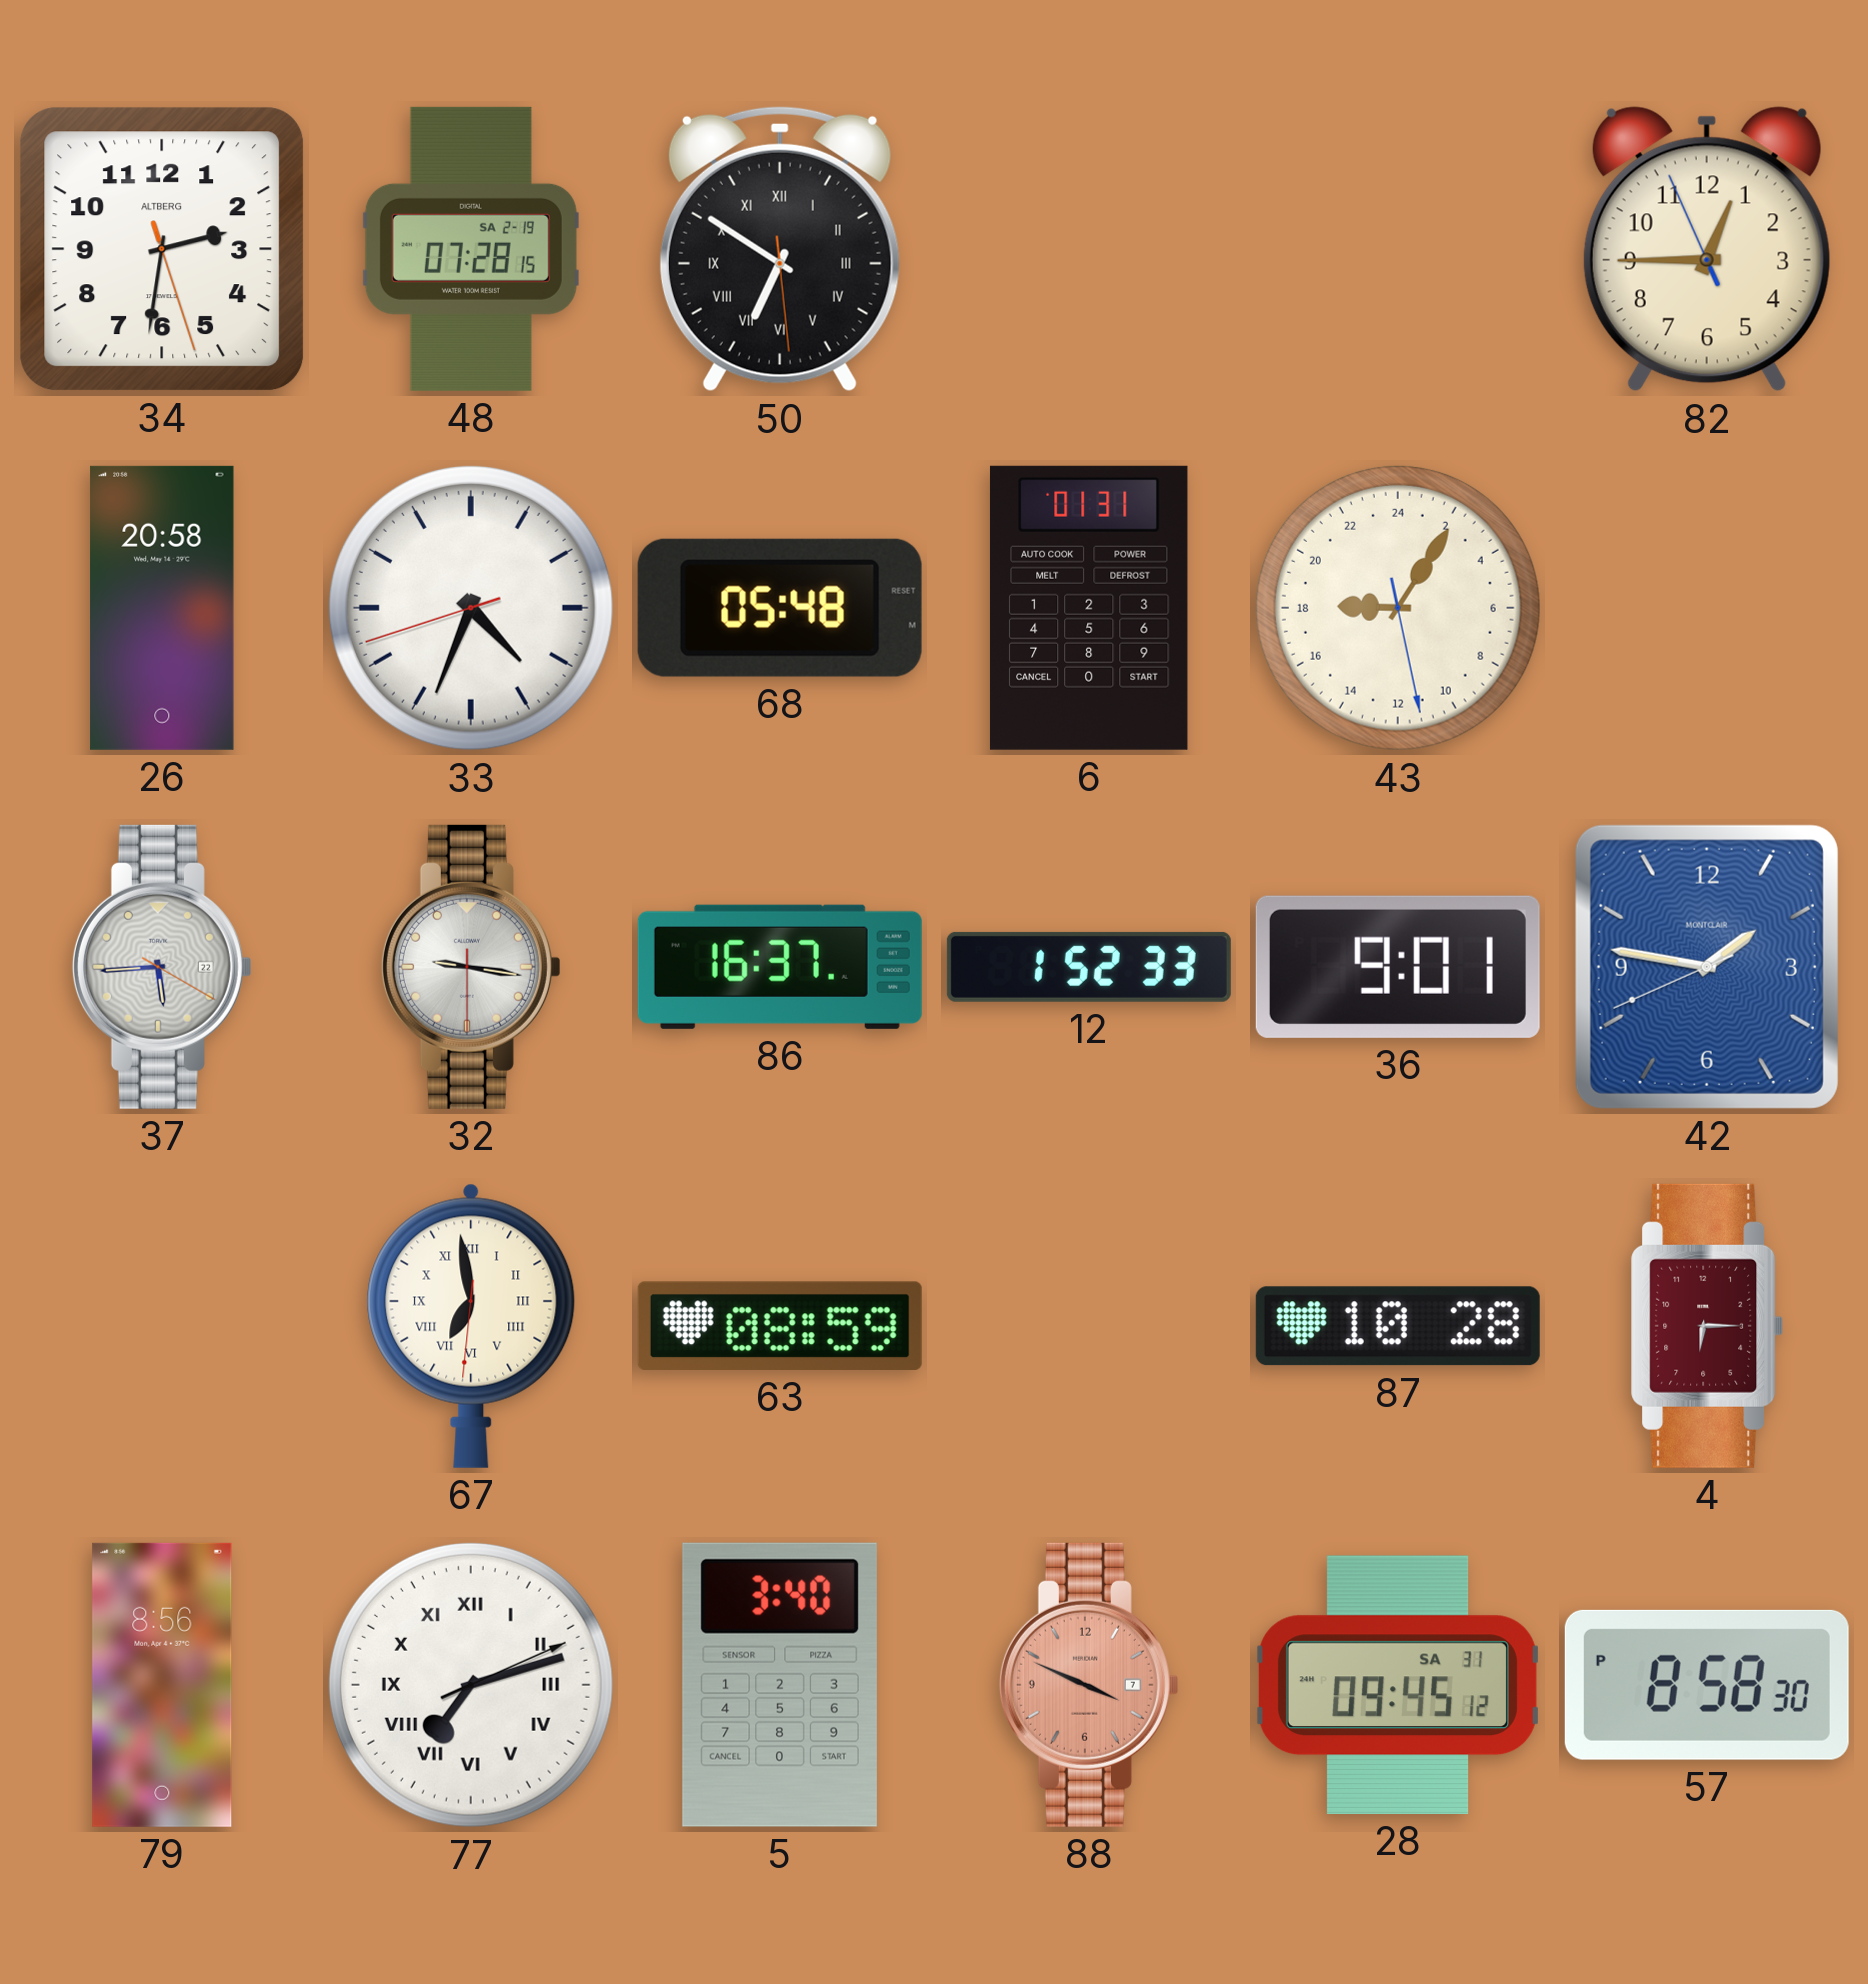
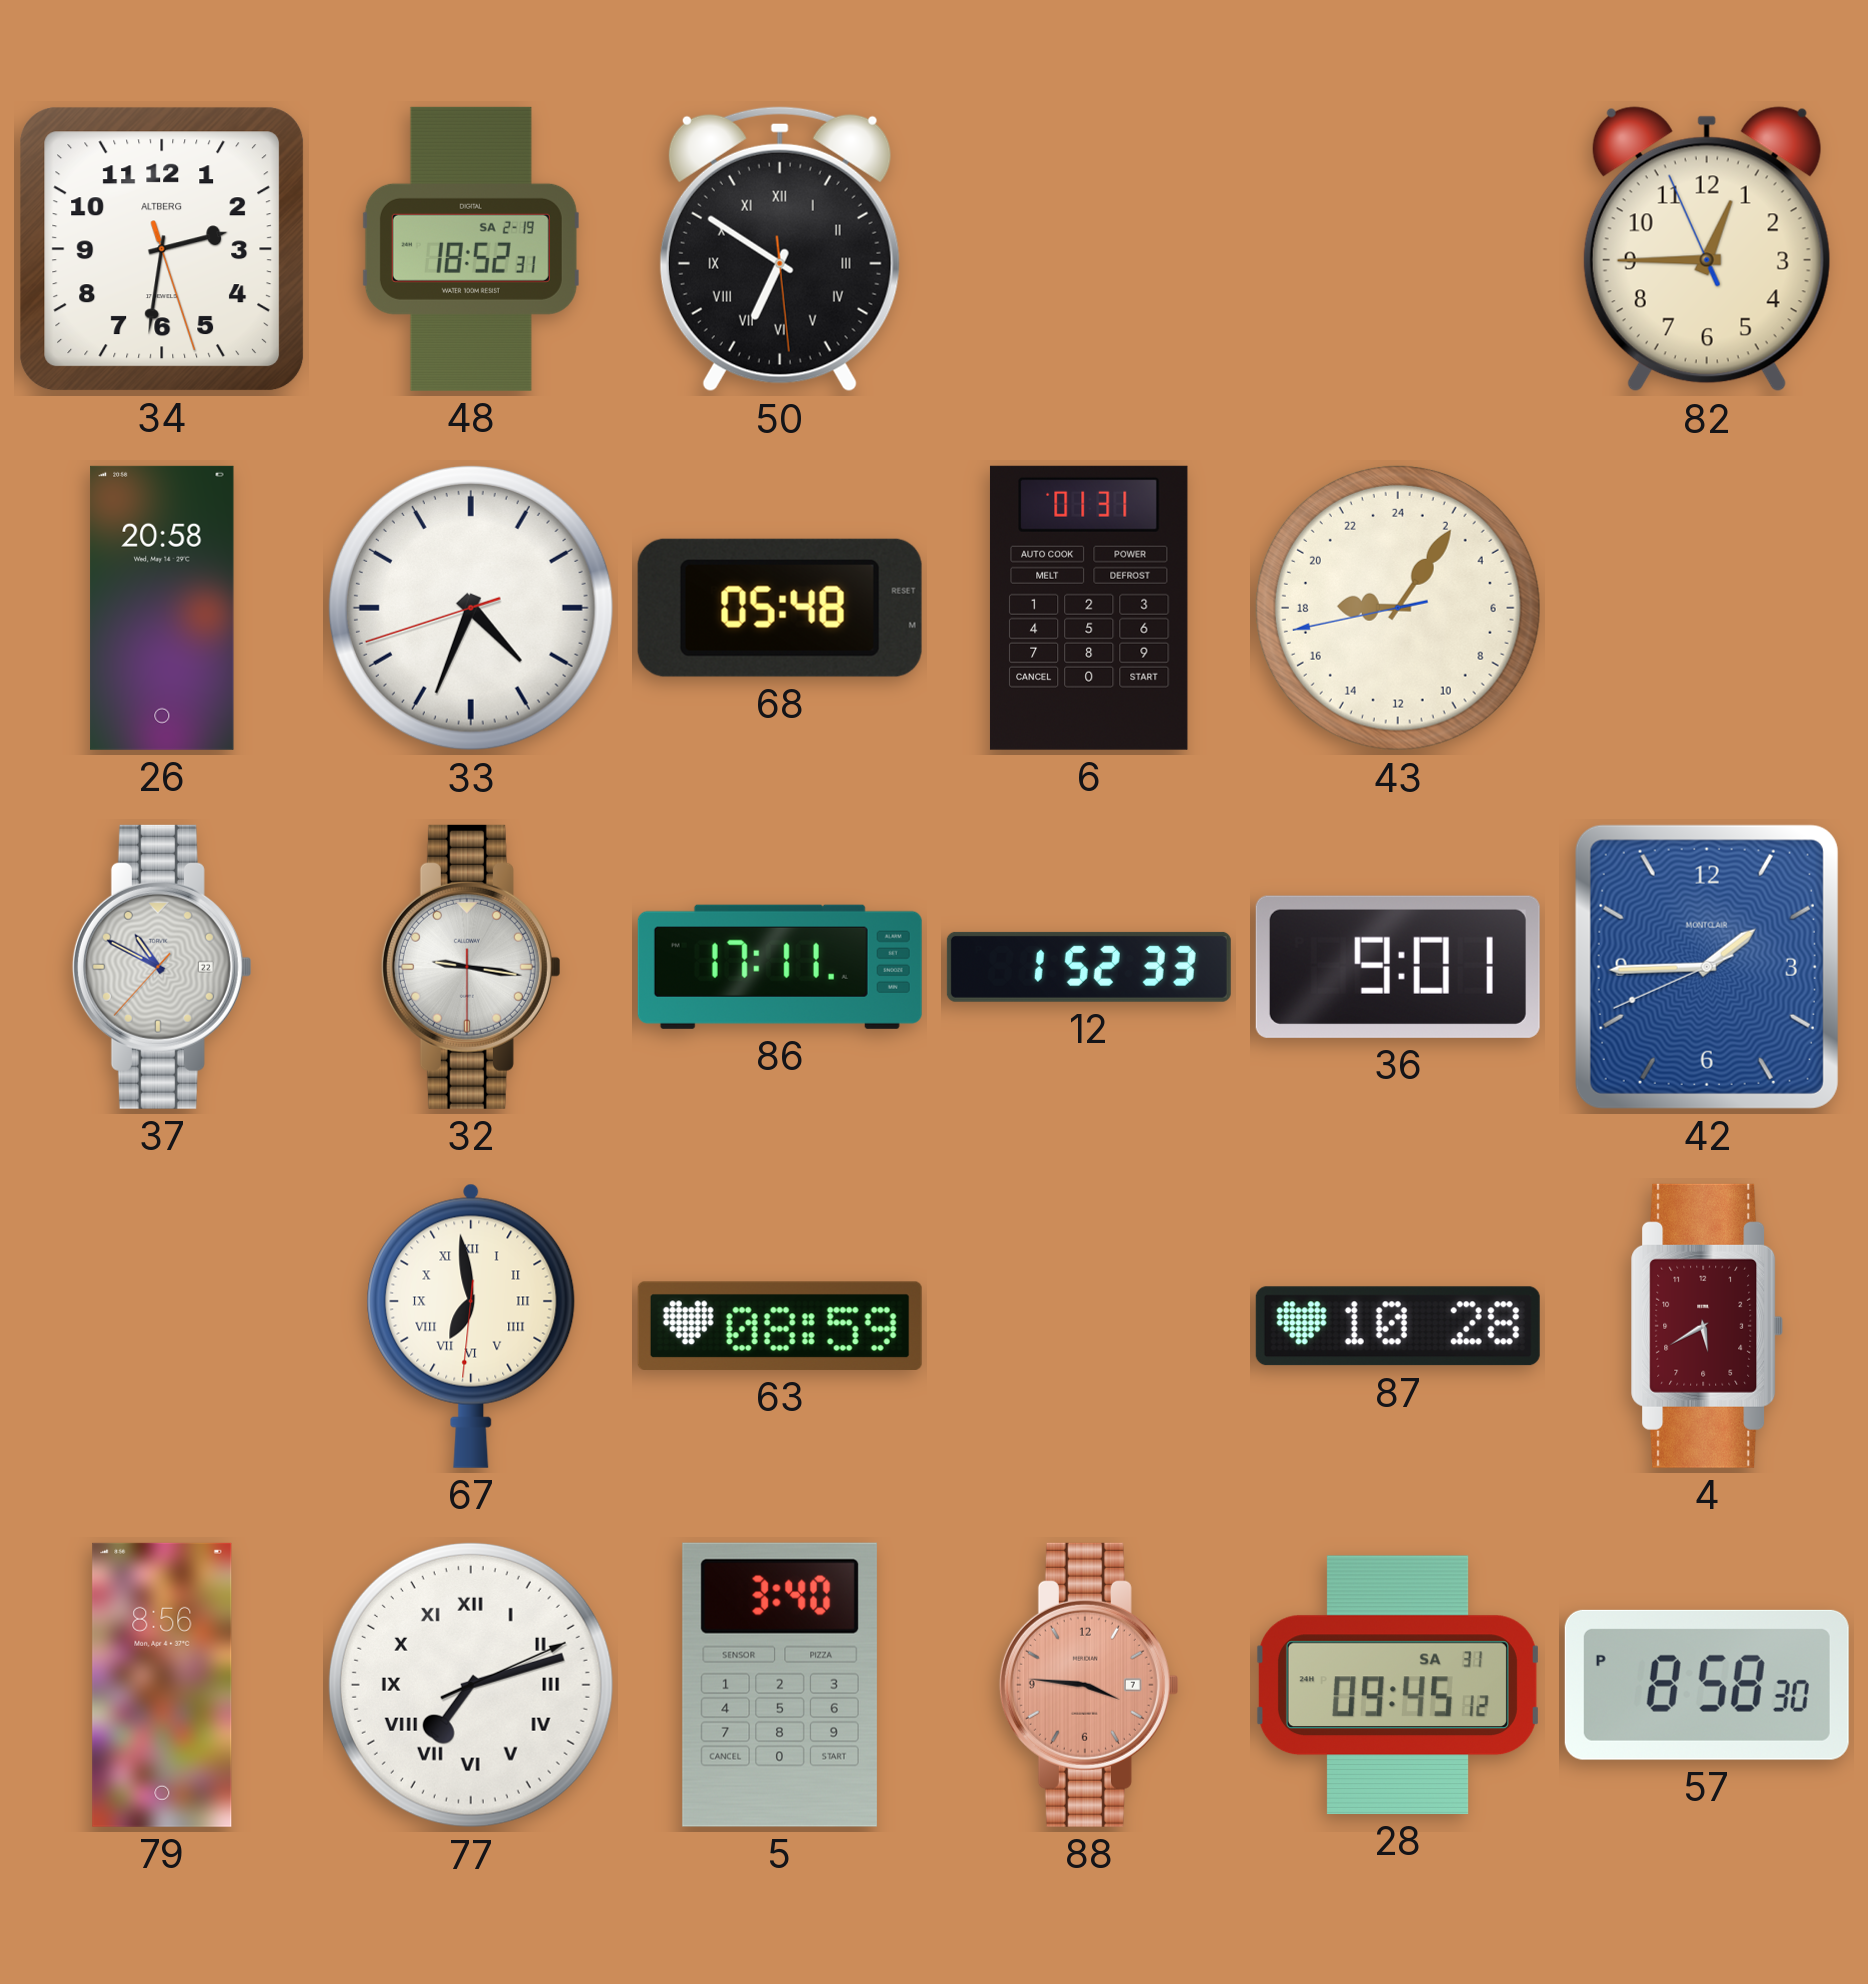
48: 07:28 -> 18:52
43: 18:05:28 -> 18:05:43
37: 5:44 -> 10:49
86: 16:37 -> 17:11
42: 1:46 -> 1:44
4: 6:15 -> 5:40
88: 3:49 -> 3:46
